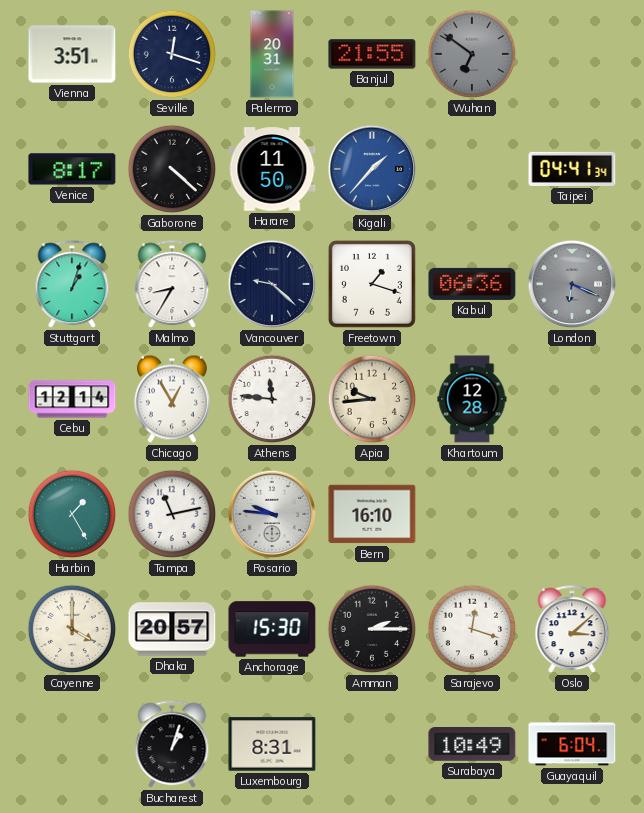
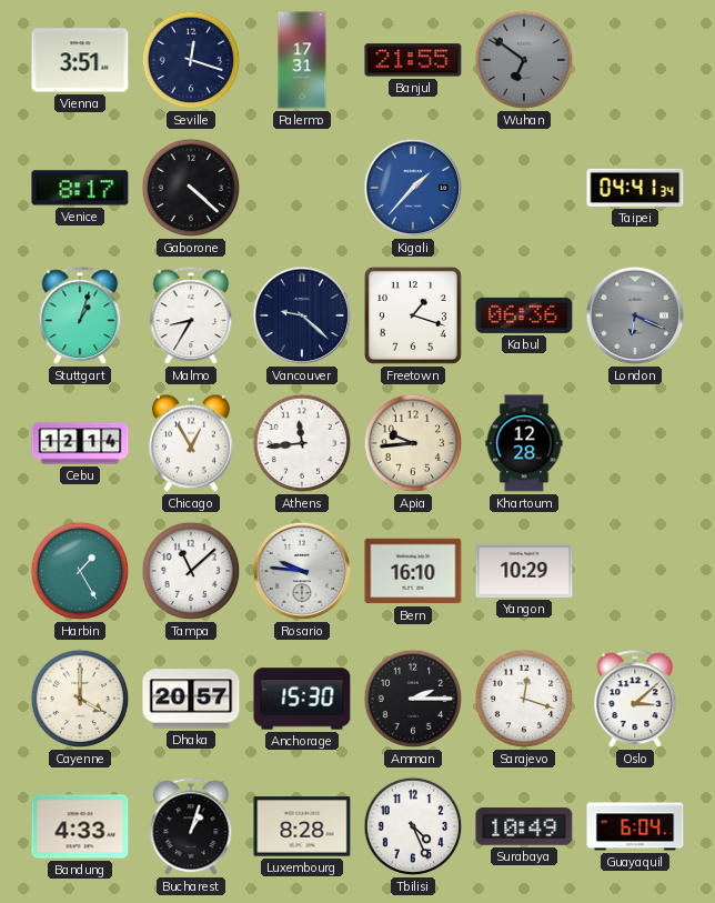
Palermo: 20:31 -> 17:31
Harare: 11:50 -> none
Athens: 11:46 -> 11:44
Tampa: 11:13 -> 11:08
Yangon: none -> 10:29
Bandung: none -> 4:33
Luxembourg: 8:31 -> 8:28
Tbilisi: none -> 4:26
